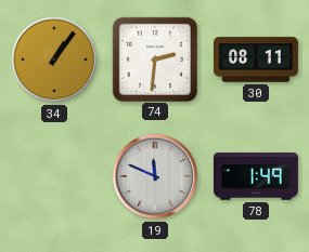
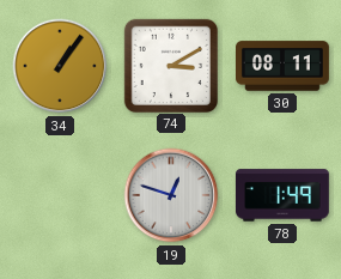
74: 2:31 -> 3:10
19: 11:49 -> 12:48
